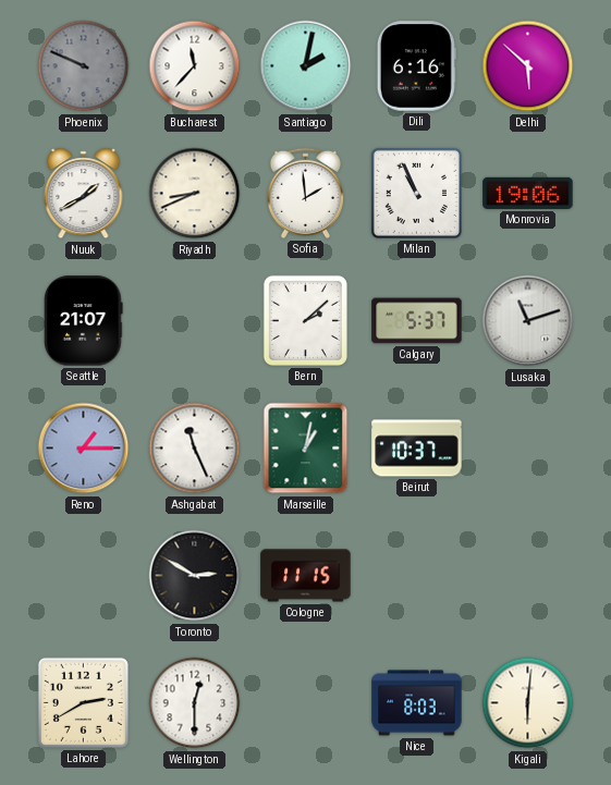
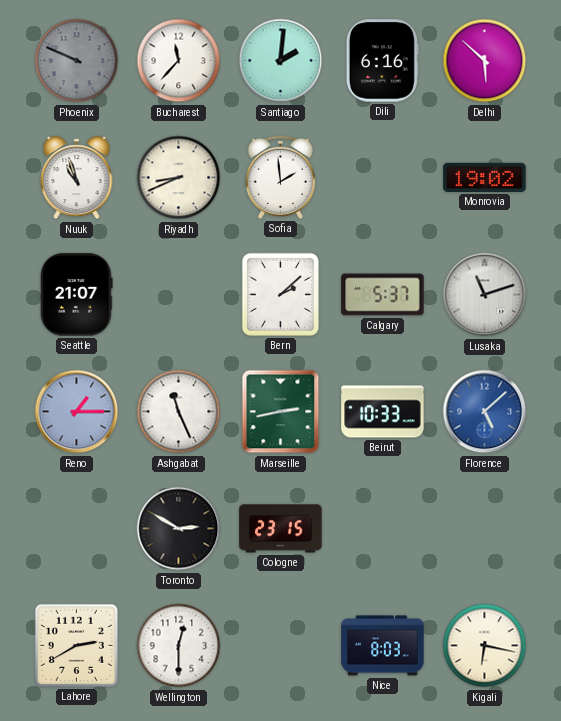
Santiago: 2:02 -> 2:01
Nuuk: 1:40 -> 10:57
Milan: 10:56 -> none
Monrovia: 19:06 -> 19:02
Marseille: 1:02 -> 2:43
Beirut: 10:37 -> 10:33
Florence: none -> 5:08
Cologne: 11:15 -> 23:15
Kigali: 6:01 -> 6:17
